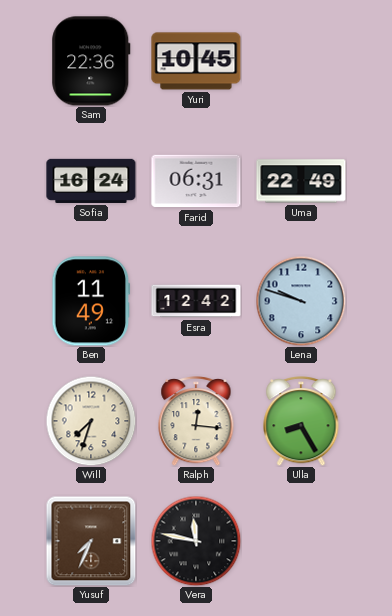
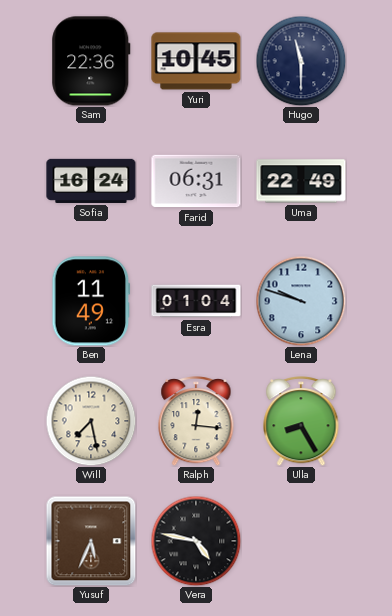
Hugo: none -> 11:30
Esra: 12:42 -> 01:04
Will: 7:33 -> 7:28
Yusuf: 7:34 -> 5:34
Vera: 11:47 -> 4:47
